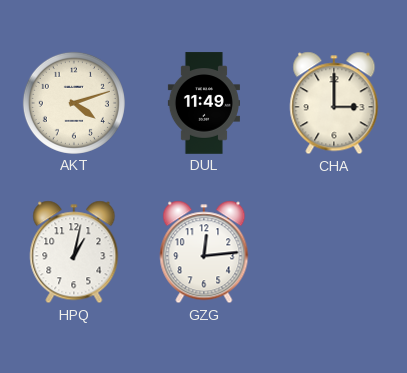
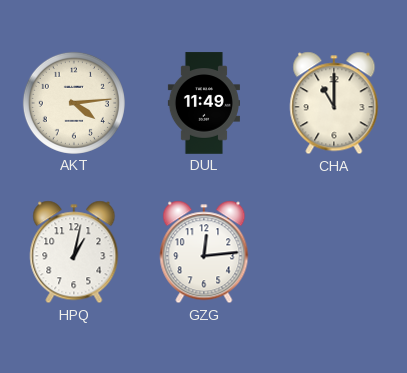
AKT: 4:12 -> 4:14
CHA: 3:00 -> 11:00
